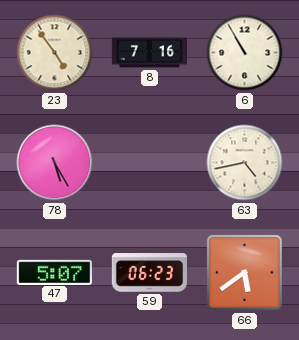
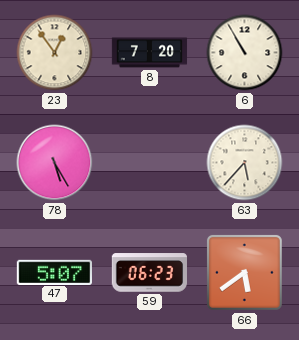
23: 4:54 -> 12:54
8: 7:16 -> 7:20
63: 4:43 -> 5:37
